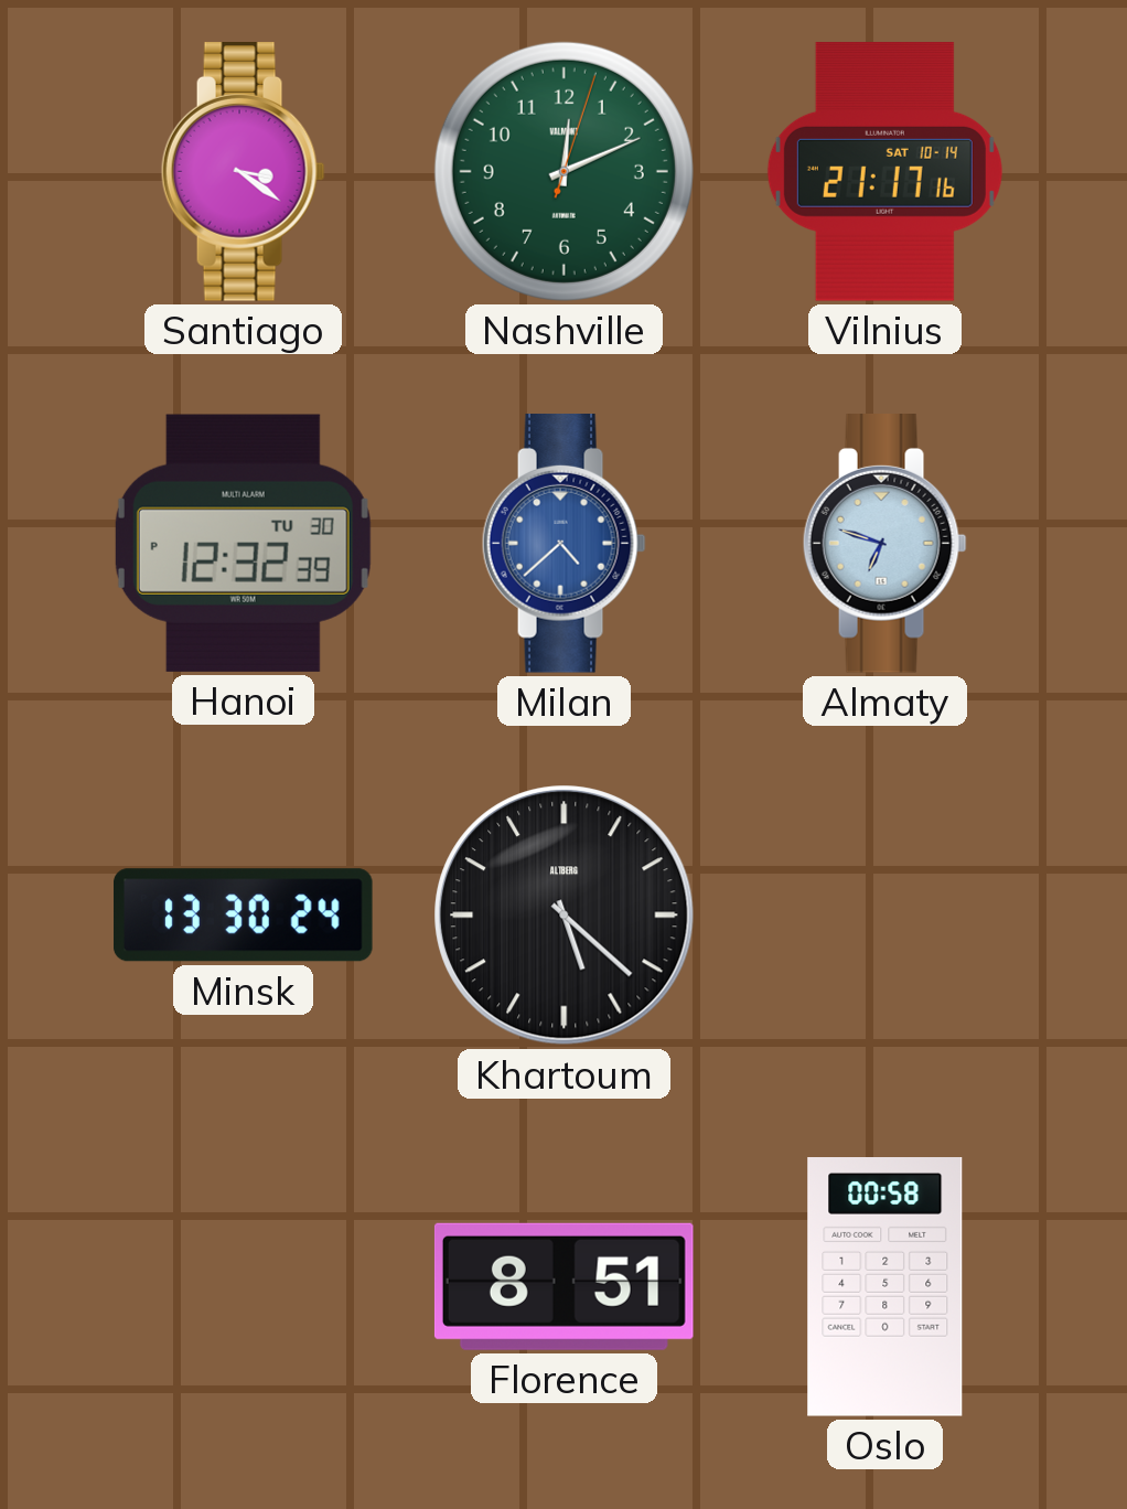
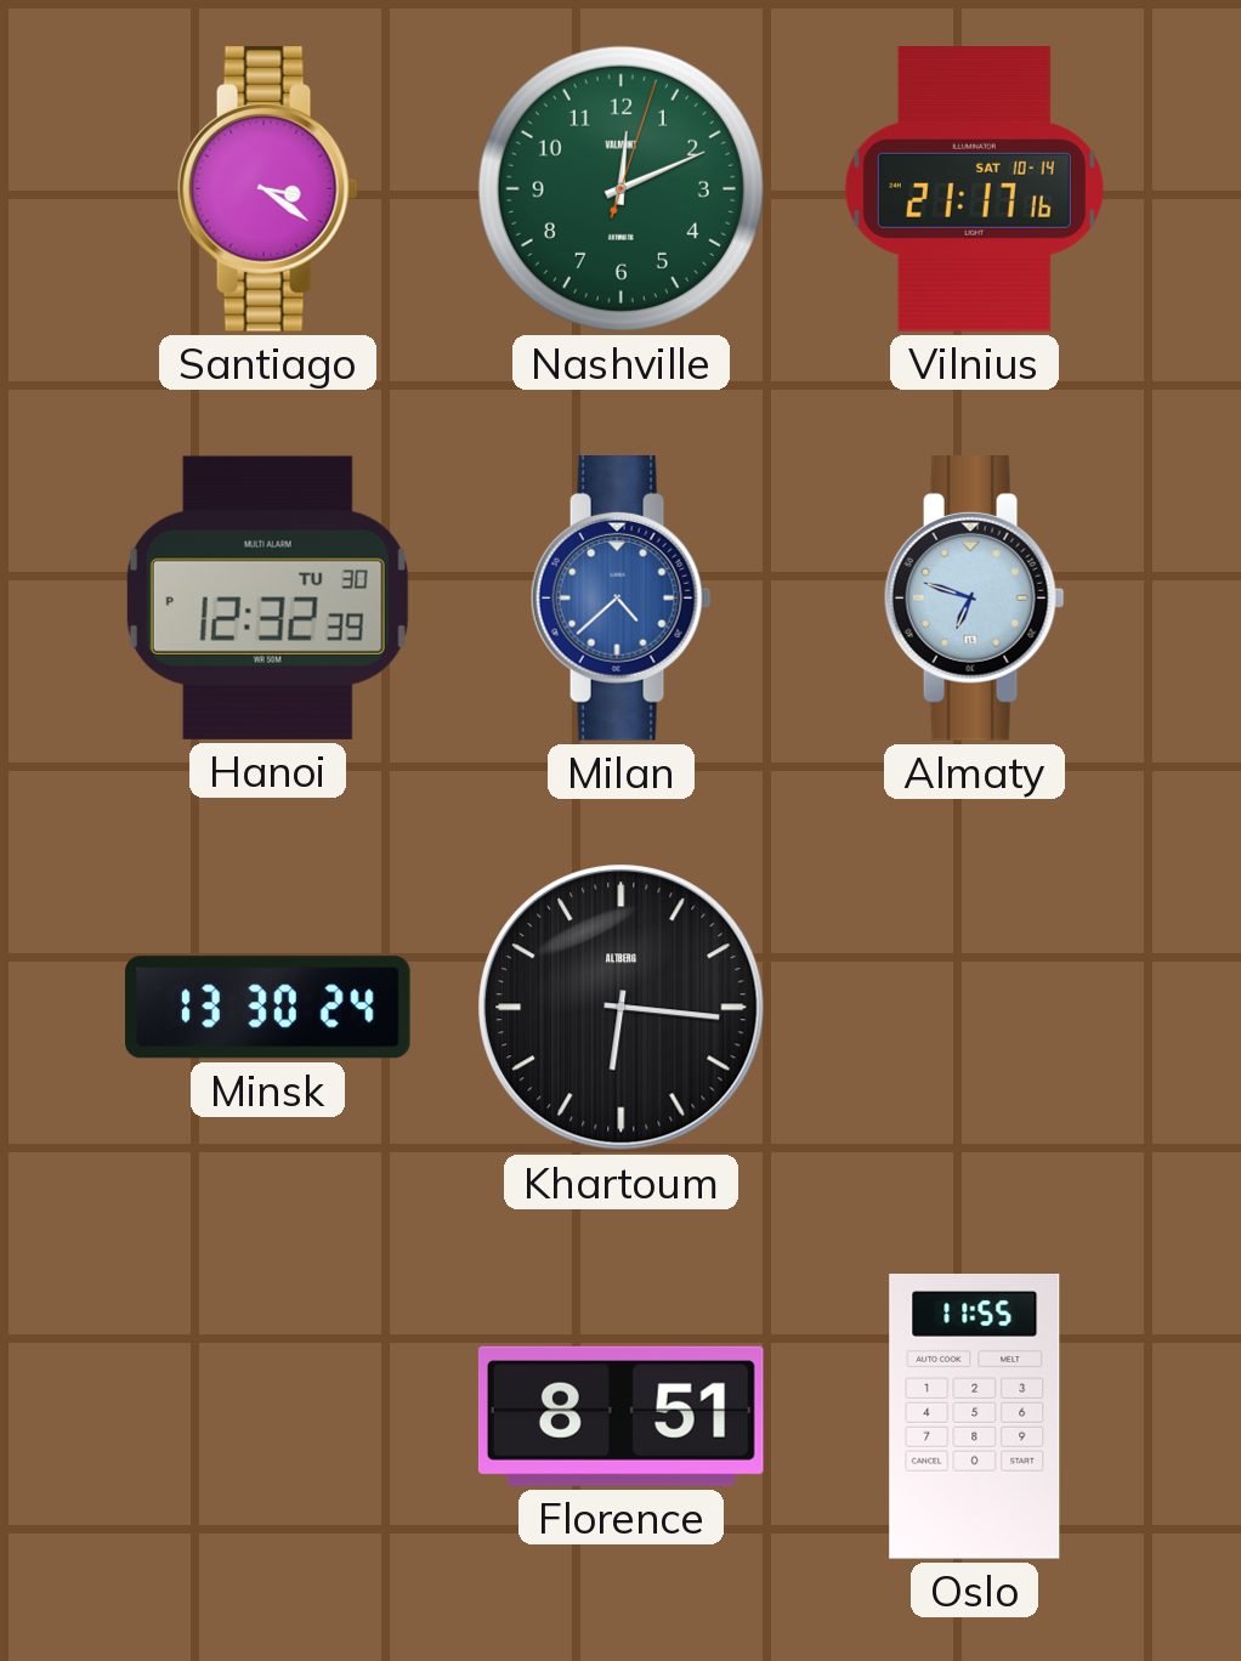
Khartoum: 5:22 -> 6:16
Oslo: 00:58 -> 11:55
